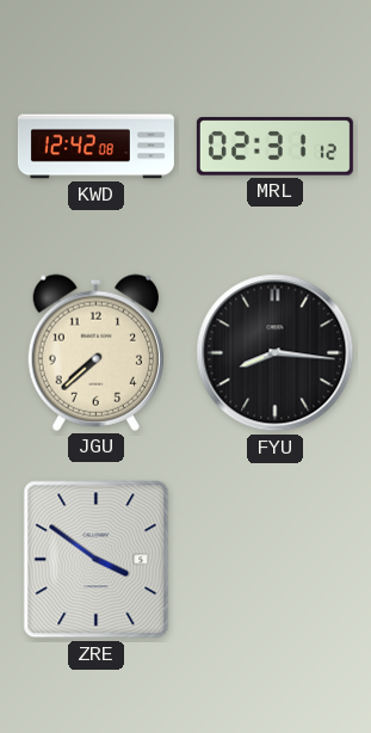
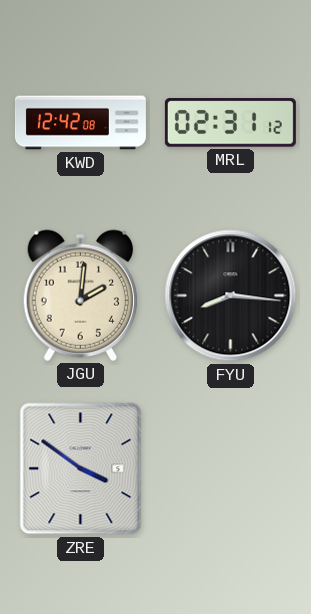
JGU: 7:38 -> 2:01
